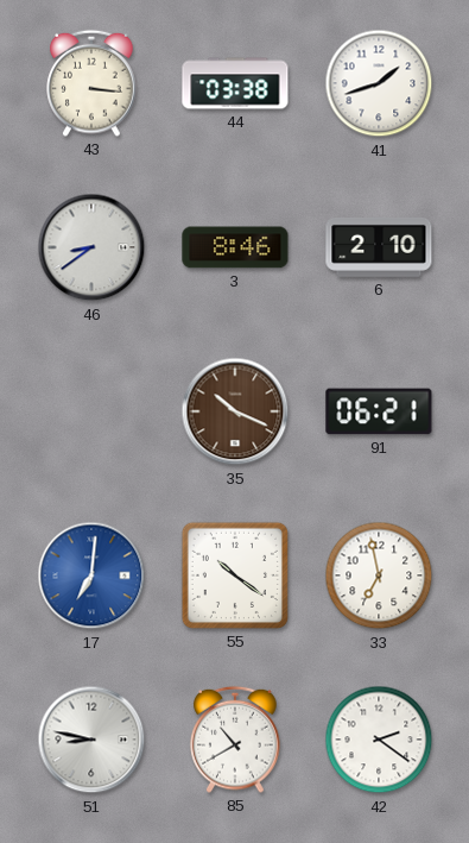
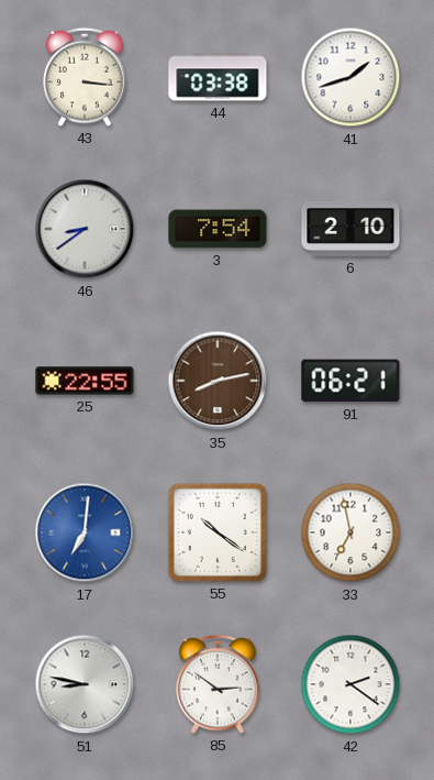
3: 8:46 -> 7:54
25: none -> 22:55
35: 10:19 -> 8:13
85: 10:40 -> 2:51
